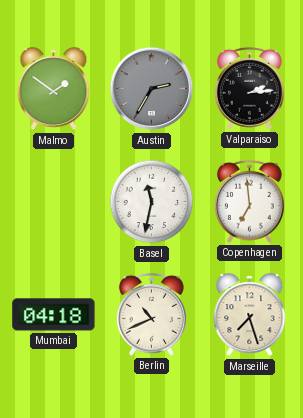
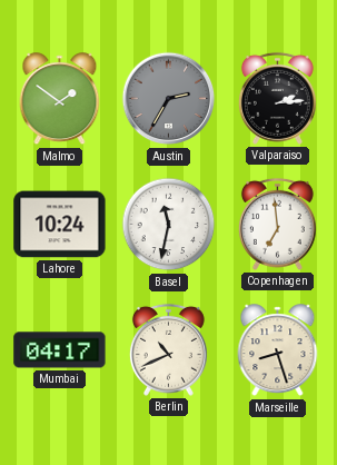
Lahore: none -> 10:24
Mumbai: 04:18 -> 04:17
Marseille: 7:27 -> 8:27
